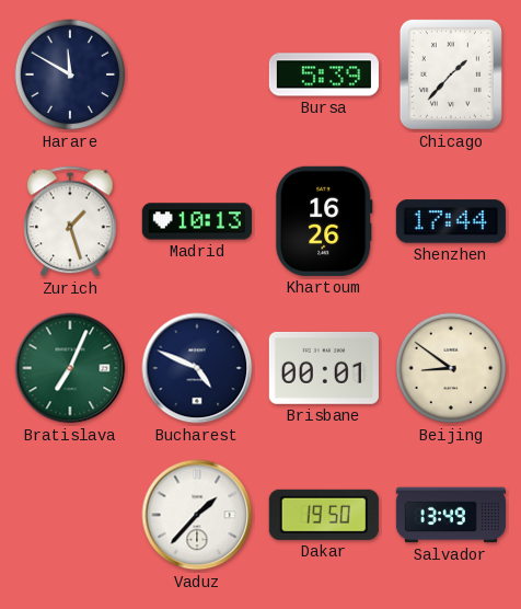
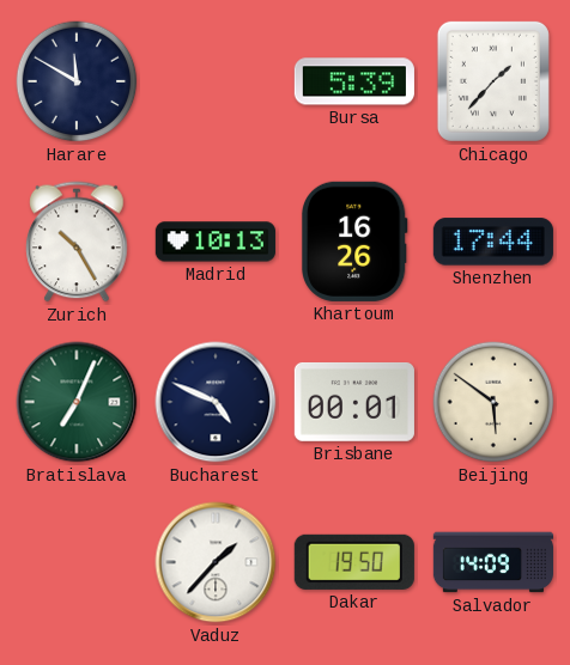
Zurich: 1:27 -> 10:25
Beijing: 8:51 -> 5:51
Salvador: 13:49 -> 14:09
